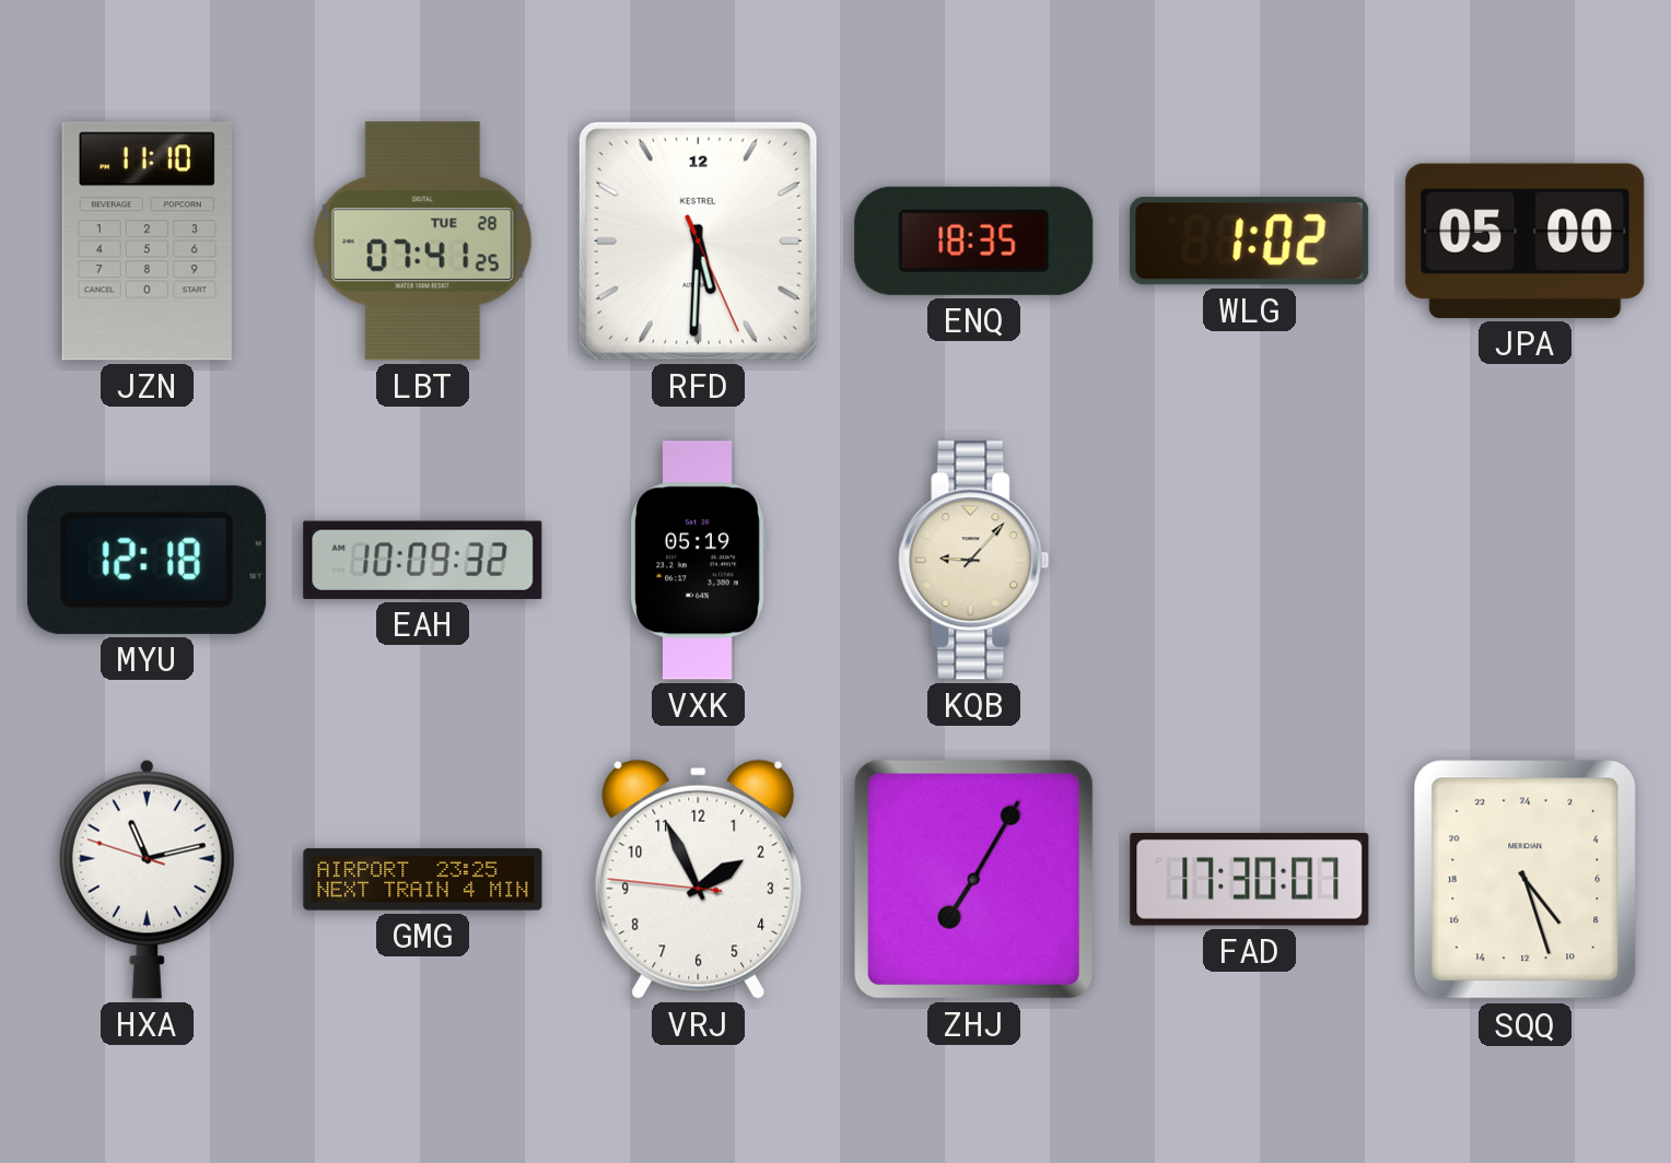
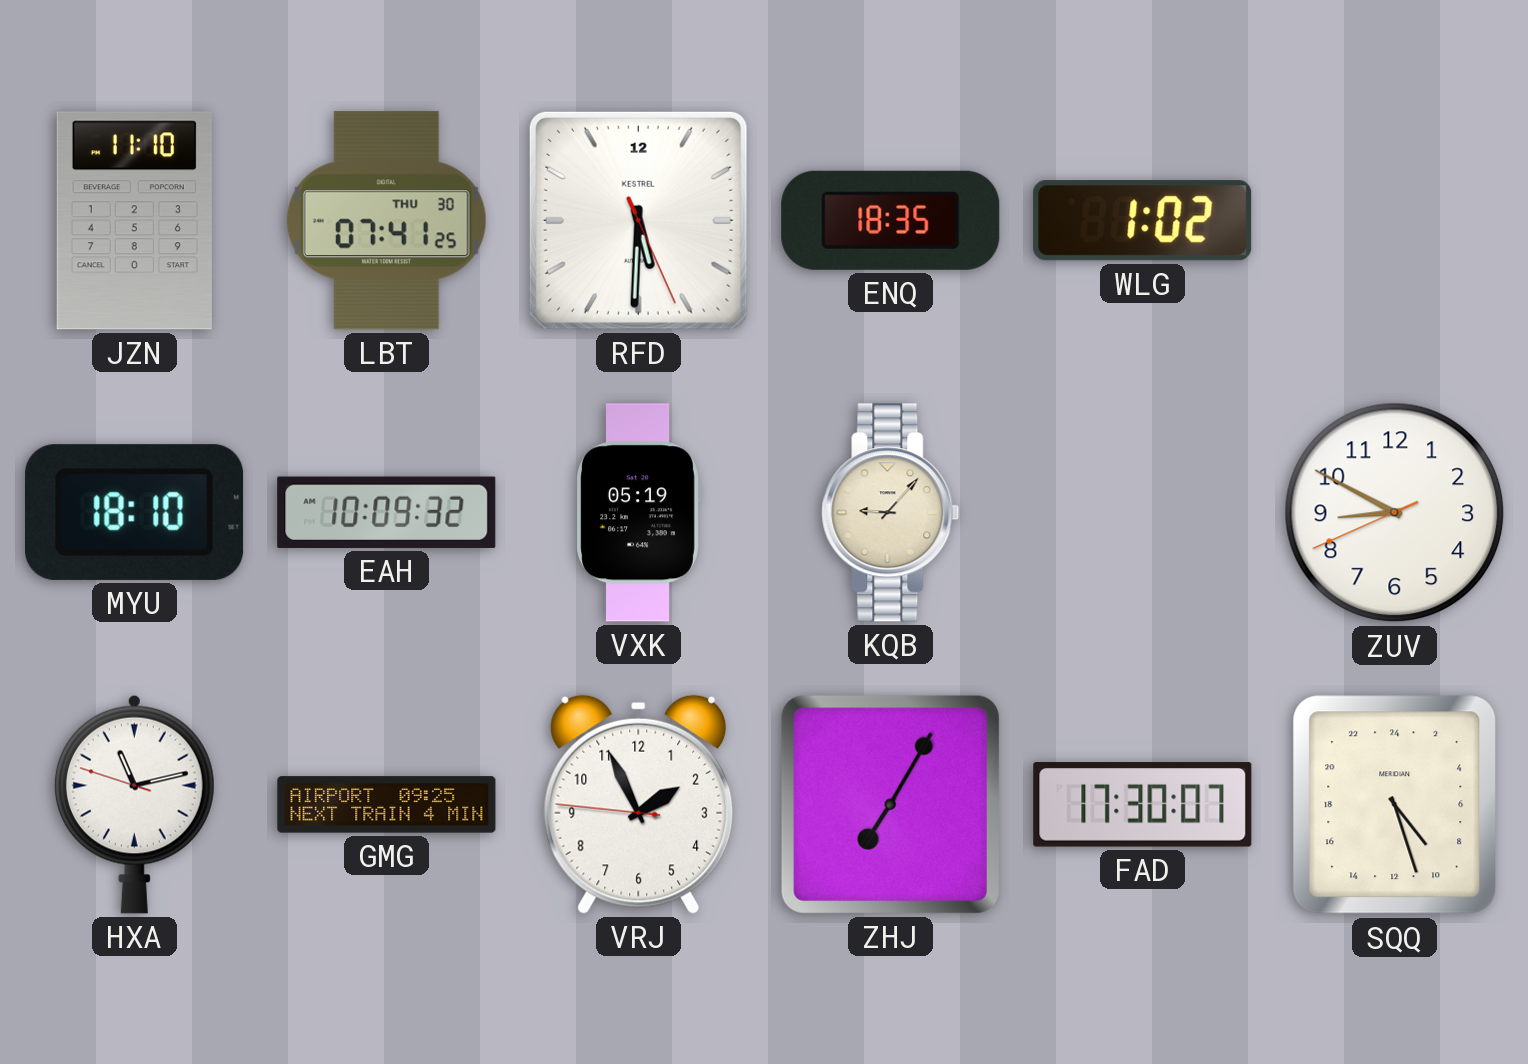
LBT date: TUE 28 -> THU 30
JPA: 05:00 -> none
MYU: 12:18 -> 18:10
ZUV: none -> 8:49
GMG: 23:25 -> 09:25
